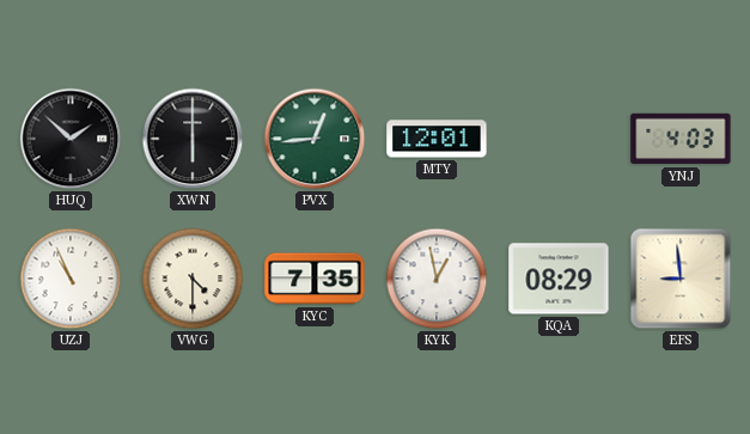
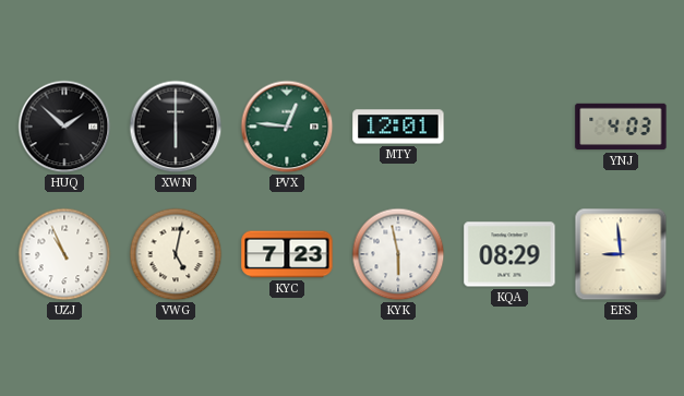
PVX: 12:44 -> 12:46
VWG: 4:30 -> 5:02
KYC: 7:35 -> 7:23
KYK: 12:58 -> 5:58
